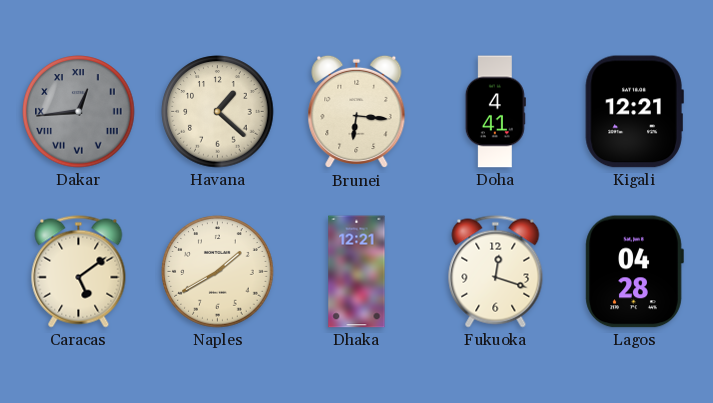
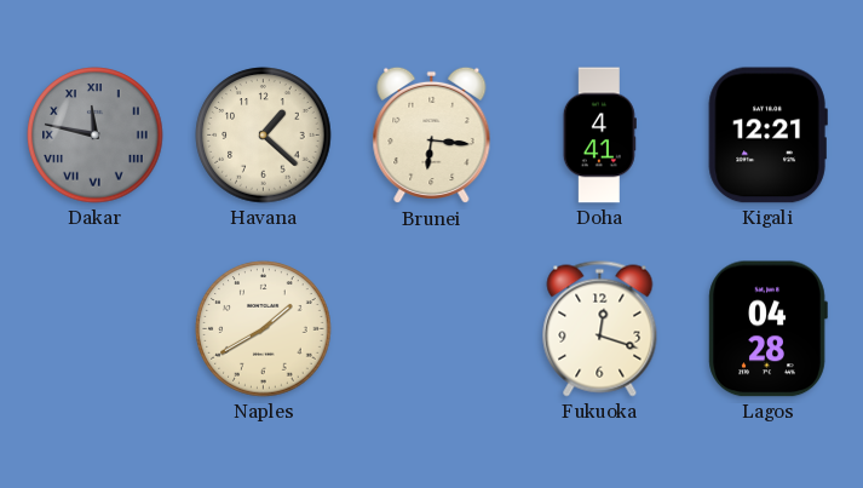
Dakar: 12:44 -> 11:47
Caracas: 5:09 -> none
Dhaka: 12:21 -> none
